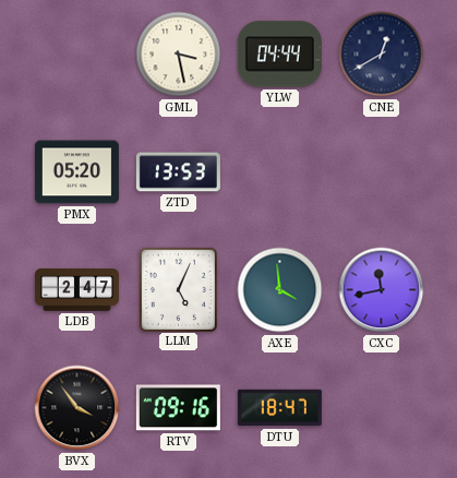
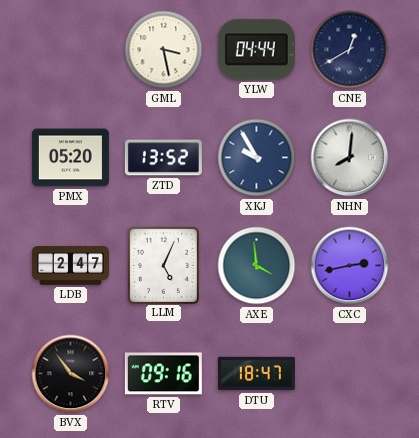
ZTD: 13:53 -> 13:52
XKJ: none -> 9:55
NHN: none -> 8:01
CXC: 11:43 -> 2:43
